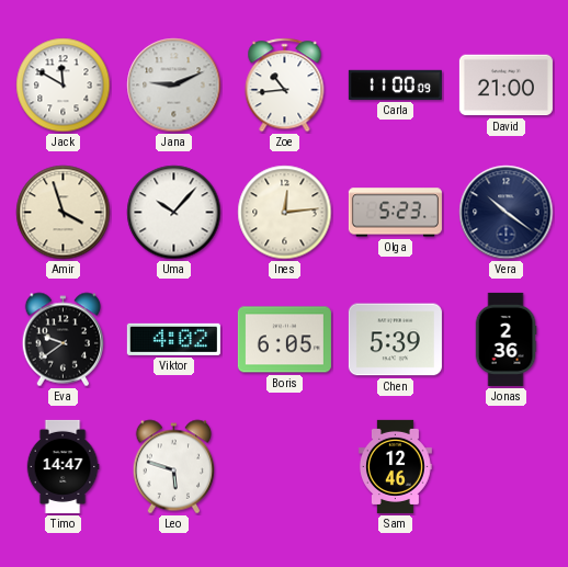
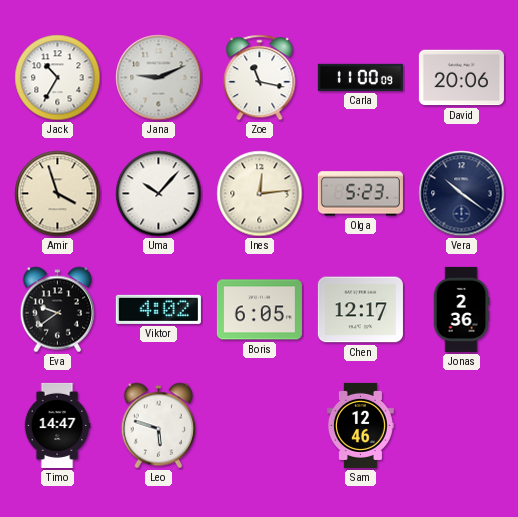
Jack: 11:50 -> 10:35
Zoe: 10:44 -> 11:17
David: 21:00 -> 20:06
Chen: 5:39 -> 12:17
